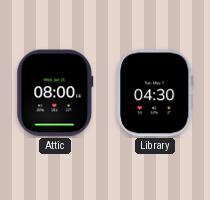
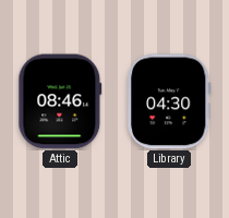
Attic: 08:00 -> 08:46
